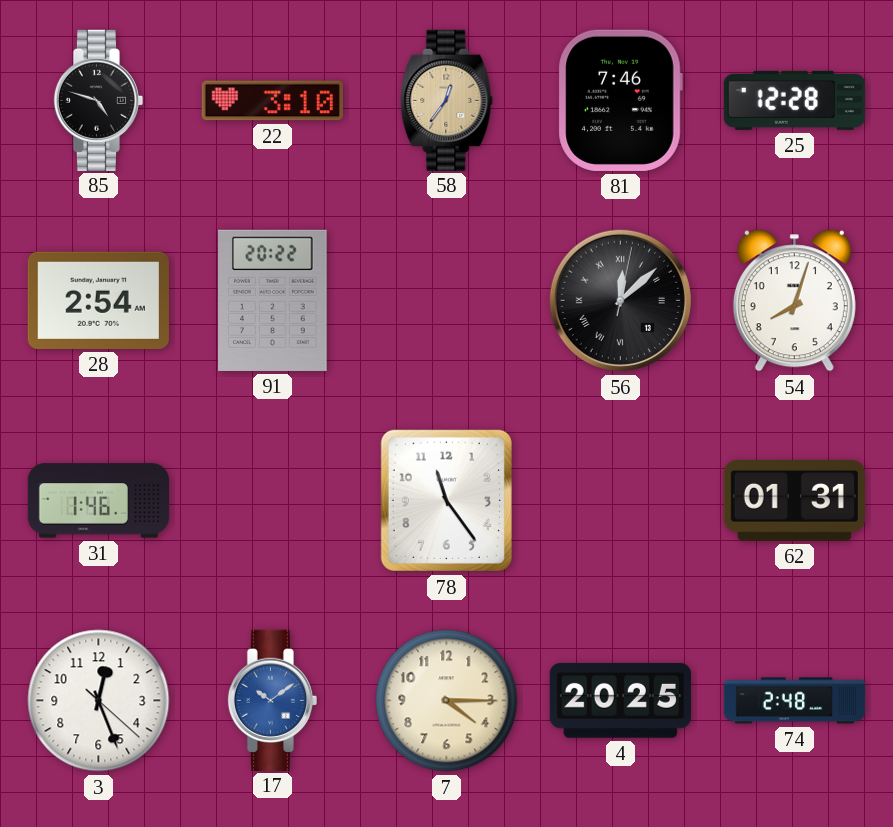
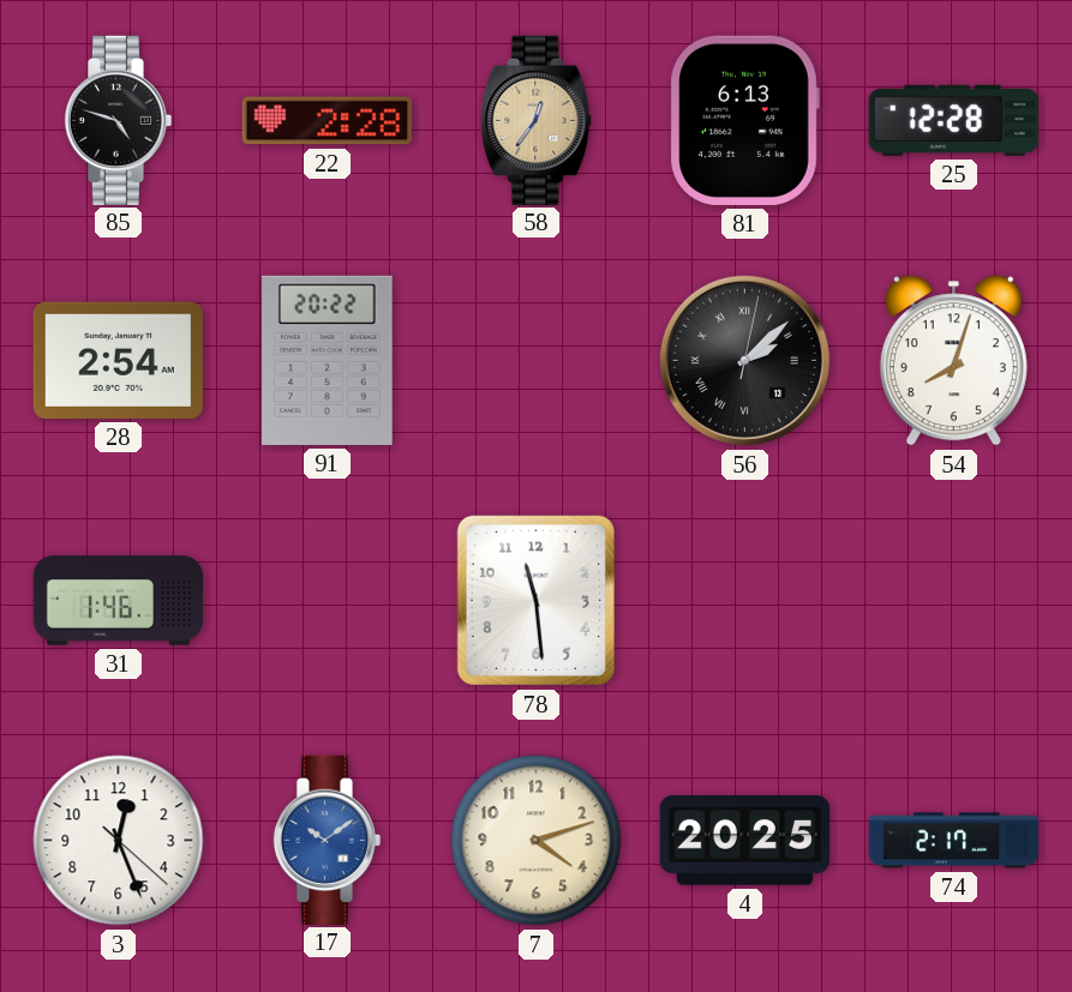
22: 3:10 -> 2:28
81: 7:46 -> 6:13
56: 12:08 -> 2:08
78: 11:24 -> 11:29
62: 01:31 -> none
7: 4:15 -> 4:12
74: 2:48 -> 2:17
